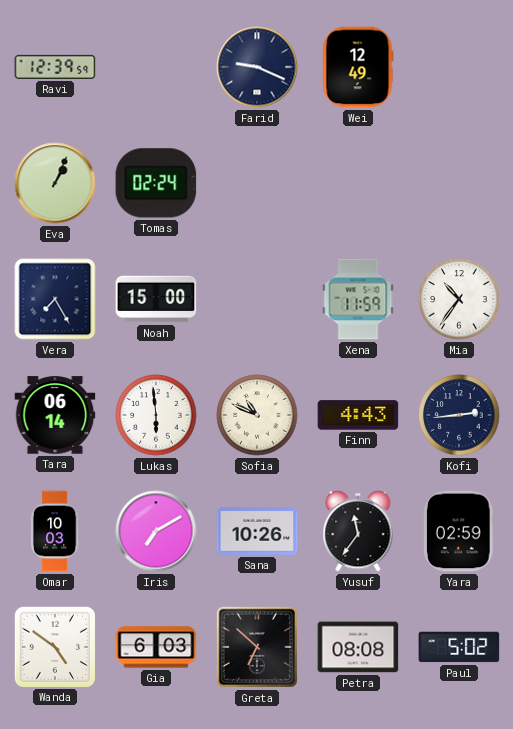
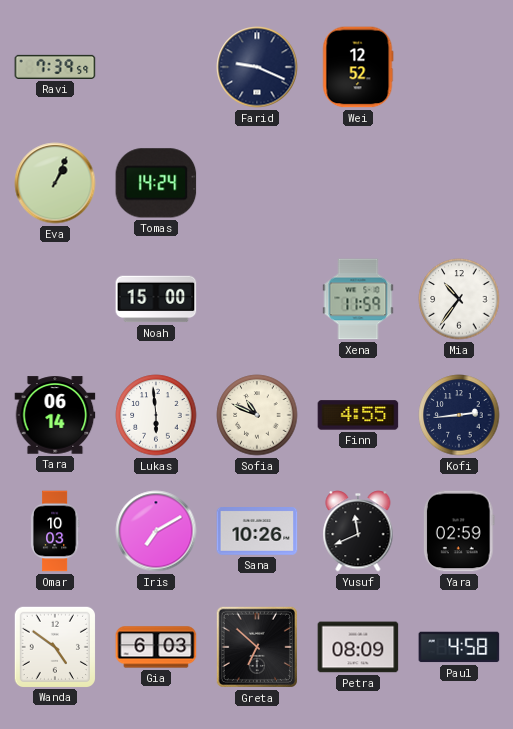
Ravi: 12:39 -> 7:39
Wei: 12:49 -> 12:52
Tomas: 02:24 -> 14:24
Vera: 7:25 -> none
Finn: 4:43 -> 4:55
Yusuf: 11:36 -> 11:41
Petra: 08:08 -> 08:09
Paul: 5:02 -> 4:58
